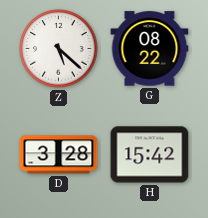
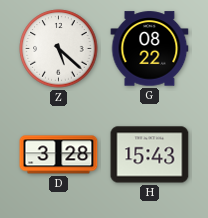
H: 15:42 -> 15:43
